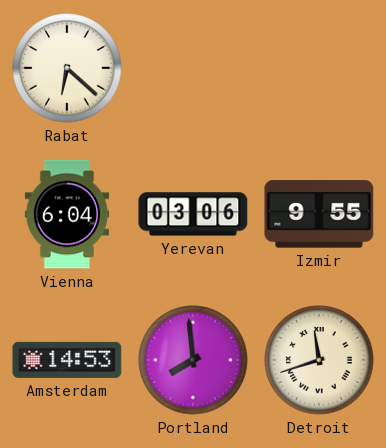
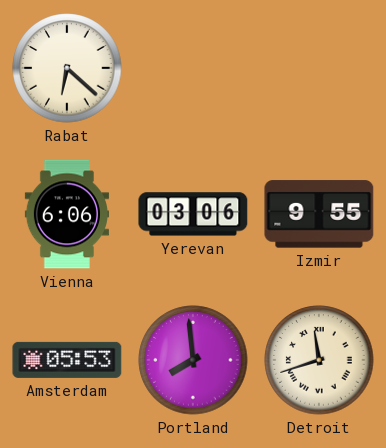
Vienna: 6:04 -> 6:06
Amsterdam: 14:53 -> 05:53
